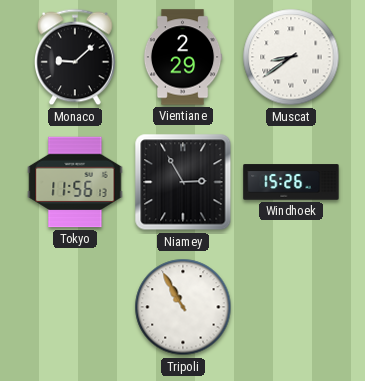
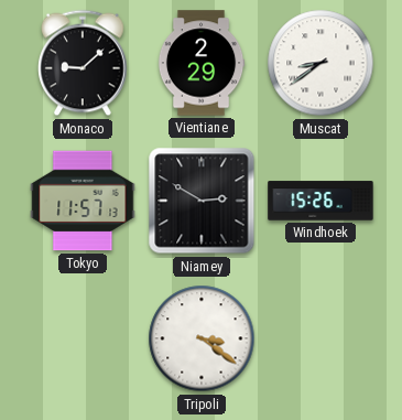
Tokyo: 11:56 -> 11:57
Niamey: 2:55 -> 2:50
Tripoli: 10:55 -> 3:21
